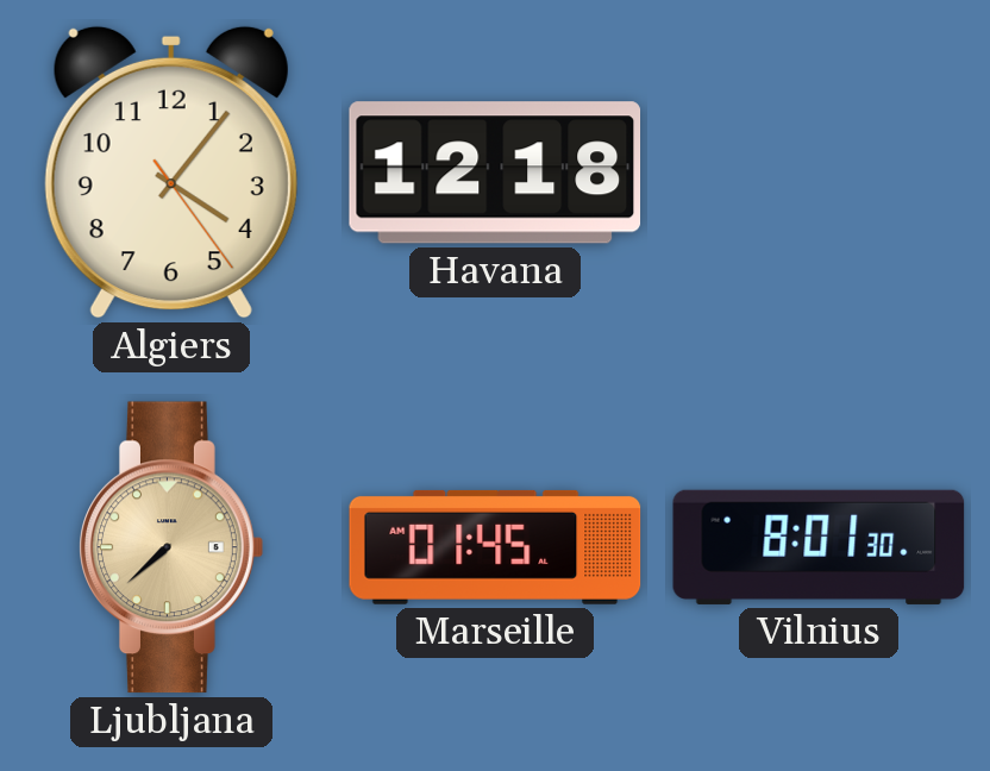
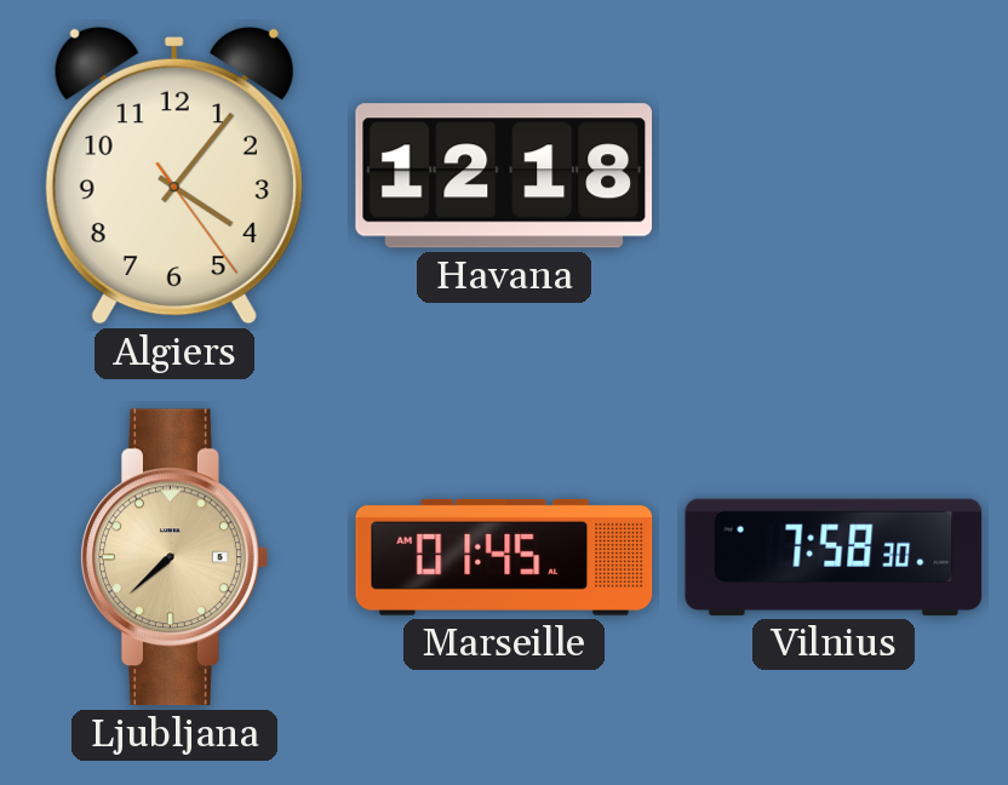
Vilnius: 8:01 -> 7:58
